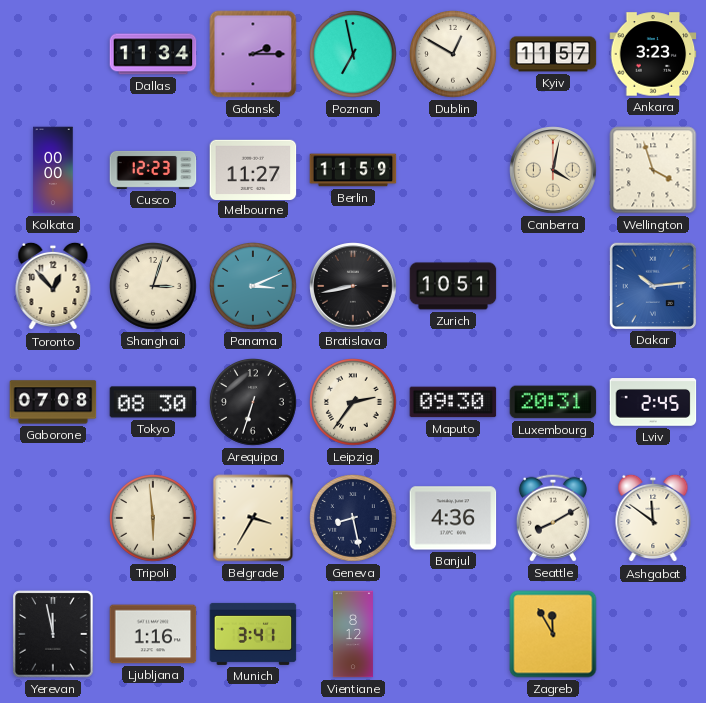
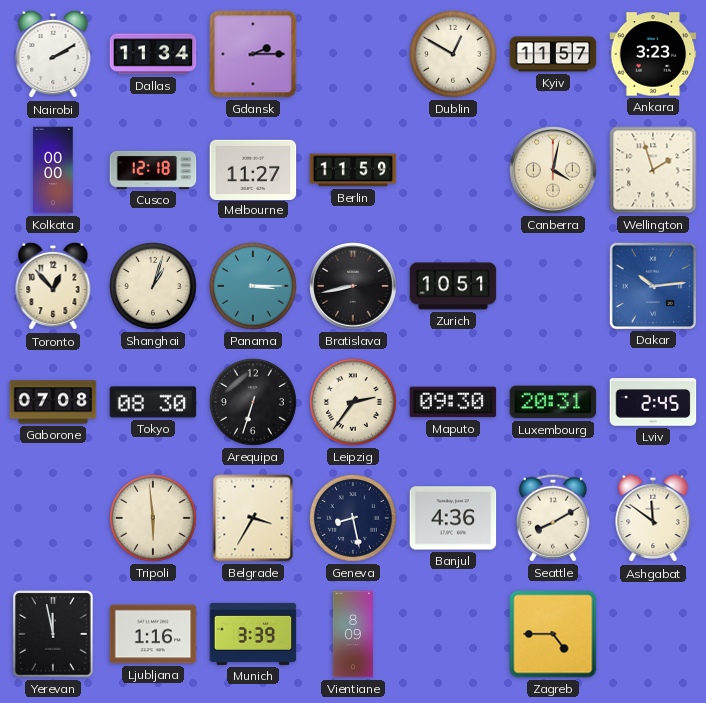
Nairobi: none -> 2:10
Poznan: 6:58 -> none
Cusco: 12:23 -> 12:18
Wellington: 3:57 -> 1:57
Shanghai: 3:03 -> 1:03
Panama: 3:11 -> 3:15
Munich: 3:41 -> 3:39
Vientiane: 8:12 -> 8:09
Zagreb: 11:55 -> 4:45
